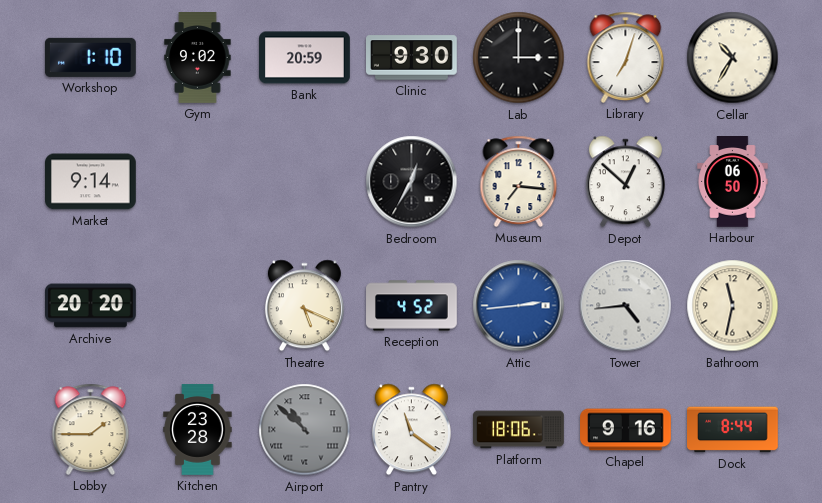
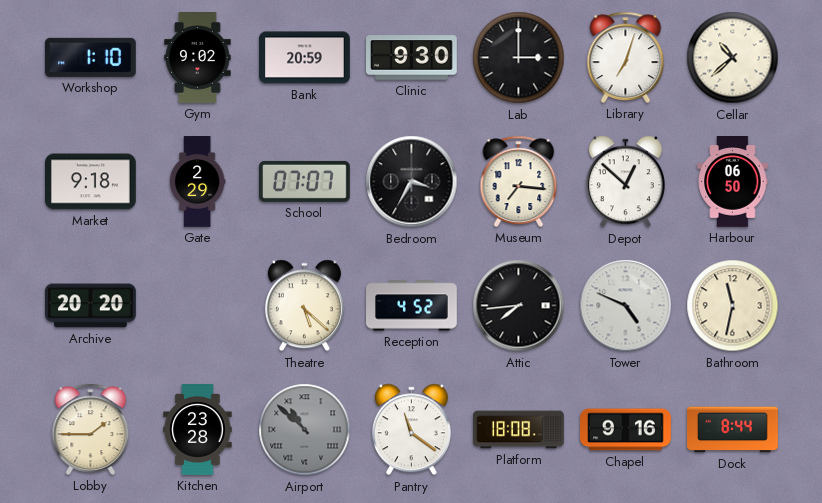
Cellar: 10:35 -> 10:38
Market: 9:14 -> 9:18
Gate: none -> 2:29
School: none -> 07:07
Bedroom: 12:35 -> 3:35
Theatre: 5:19 -> 5:22
Attic: 2:44 -> 7:44
Attic dial: blue -> black
Tower: 4:44 -> 4:49
Platform: 18:06 -> 18:08
